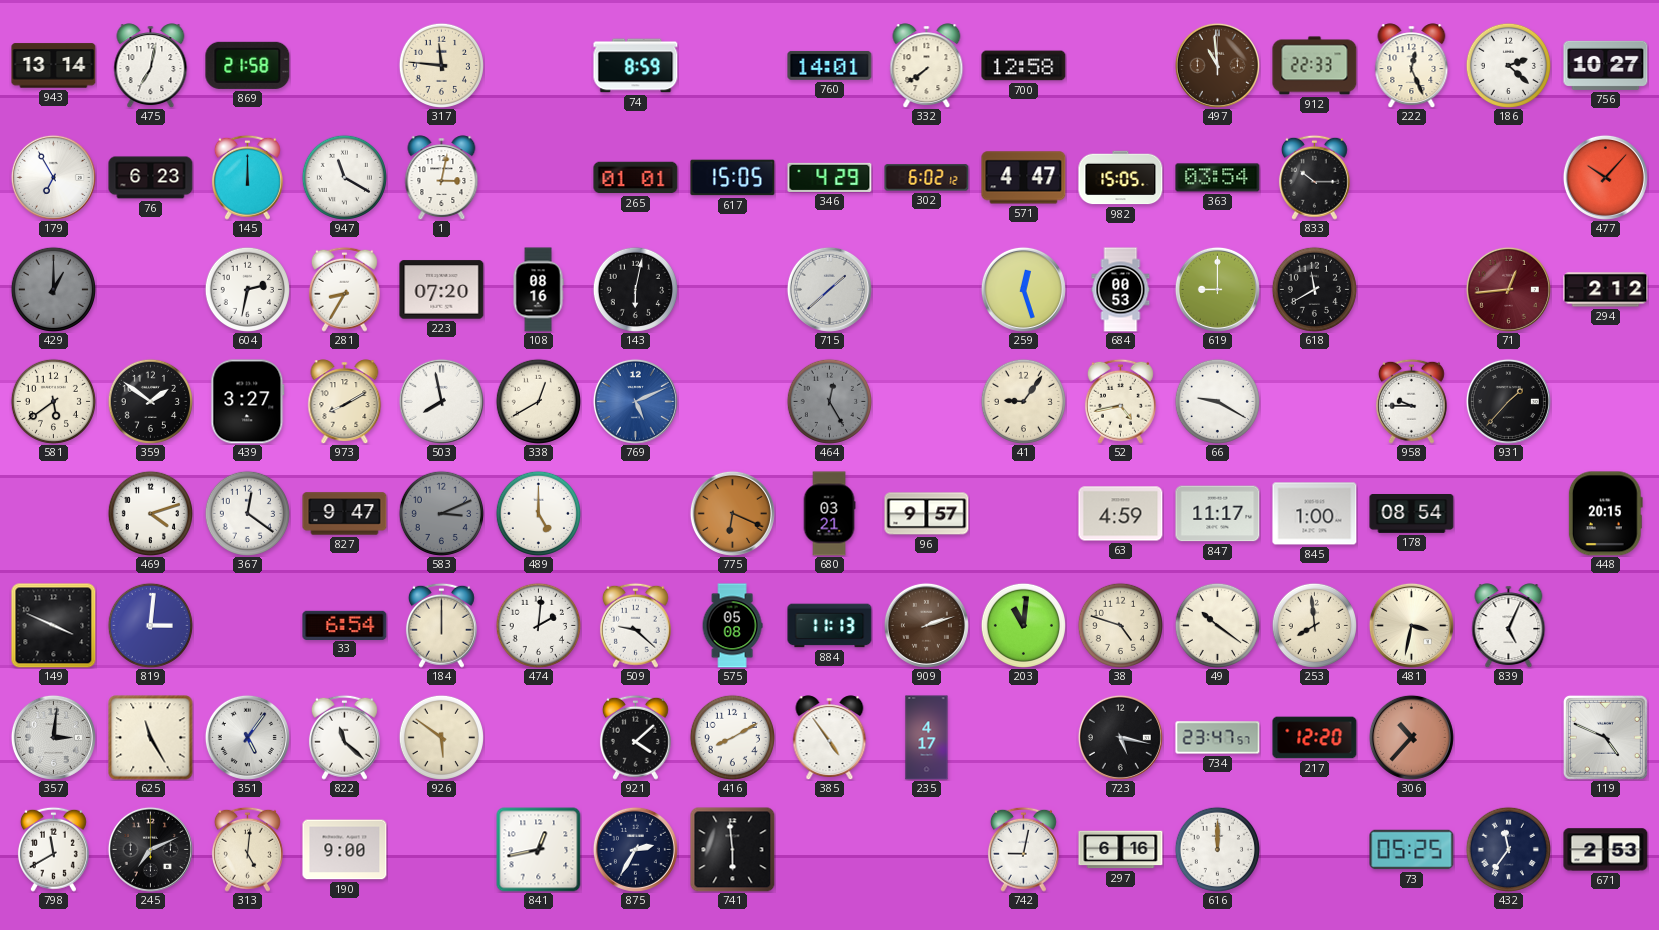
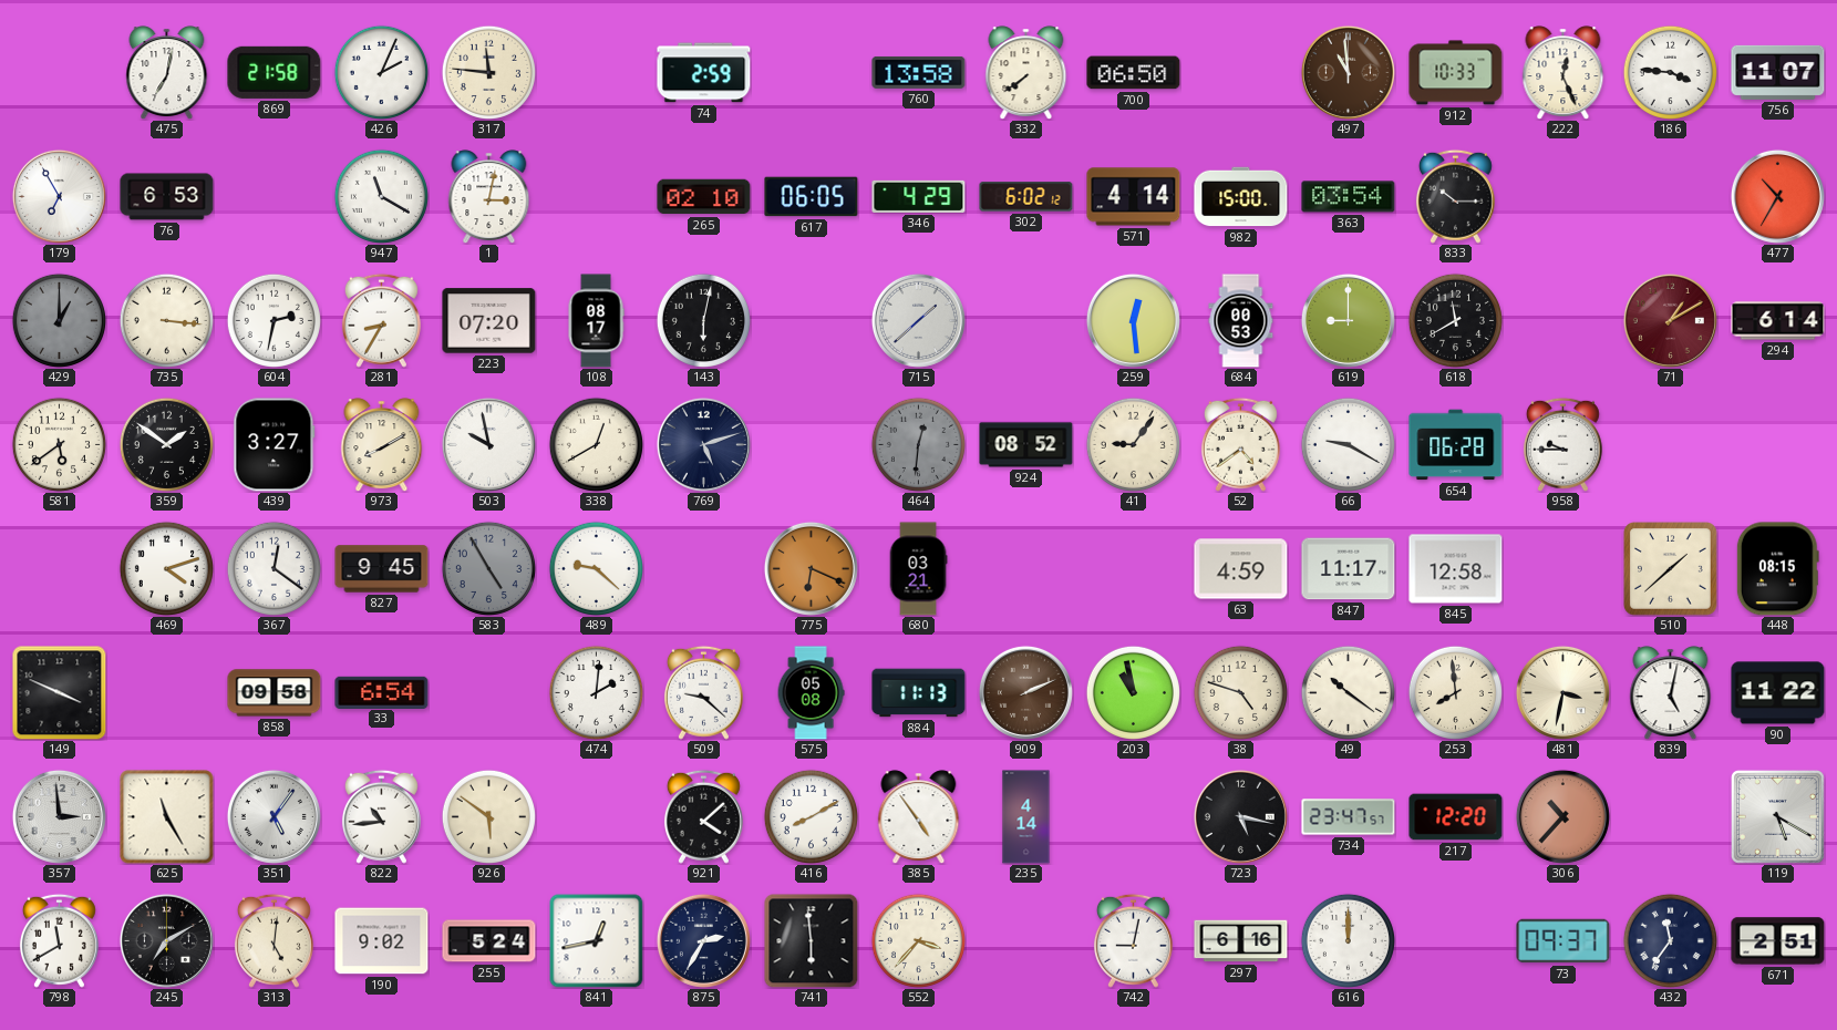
943: 13:14 -> none
426: none -> 2:04
74: 8:59 -> 2:59
760: 14:01 -> 13:58
700: 12:58 -> 06:50
912: 22:33 -> 10:33
186: 2:22 -> 3:46
756: 10:27 -> 11:07
76: 6:23 -> 6:53
145: 12:00 -> none
265: 01:01 -> 02:10
617: 15:05 -> 06:05
571: 4:47 -> 4:14
982: 15:05 -> 15:00
477: 10:07 -> 10:35
735: none -> 3:16
108: 08:16 -> 08:17
259: 12:27 -> 12:29
71: 12:44 -> 1:10
294: 2:12 -> 6:14
503: 7:58 -> 9:58
769: 5:11 -> 5:12
769 dial: blue -> navy
464: 12:25 -> 12:31
924: none -> 08:52
52: 4:43 -> 4:39
654: none -> 06:28
931: 1:37 -> none
827: 9:47 -> 9:45
583: 3:11 -> 4:55
489: 5:00 -> 9:22
96: 9:57 -> none
845: 1:00 -> 12:58
178: 08:54 -> none
510: none -> 1:38
448: 20:15 -> 08:15
819: 3:01 -> none
858: none -> 09:58
184: 12:00 -> none
909: 2:12 -> 2:11
203: 11:01 -> 10:58
839: 5:04 -> 5:02
90: none -> 11:22
357: 3:01 -> 2:59
822: 11:22 -> 10:44
235: 4:17 -> 4:14
119: 4:49 -> 5:20
245: 7:11 -> 7:10
190: 9:00 -> 9:02
255: none -> 5:24
552: none -> 3:37
73: 05:25 -> 09:37
671: 2:53 -> 2:51
